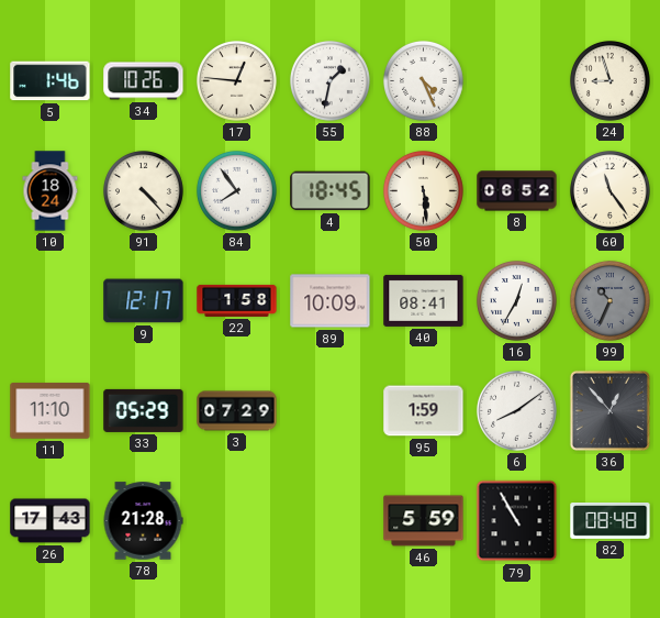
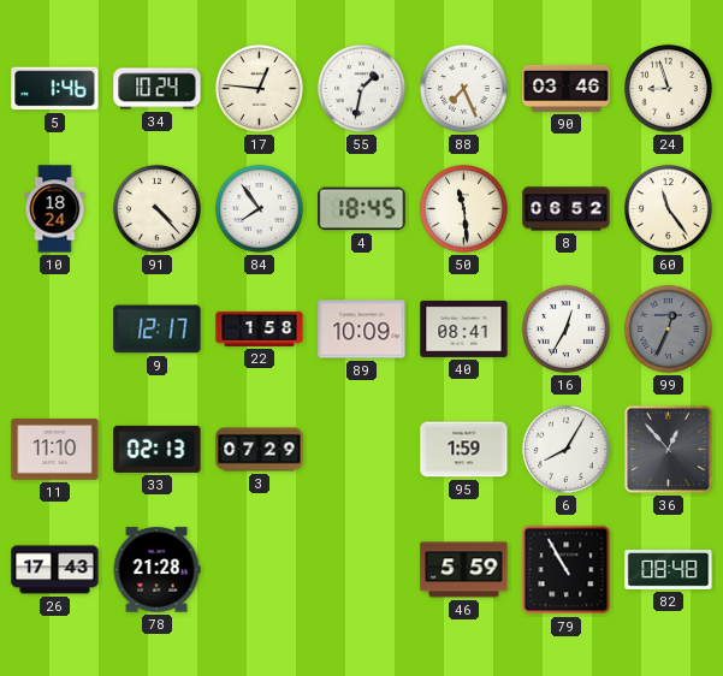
34: 10:26 -> 10:24
88: 4:26 -> 7:26
90: none -> 03:46
50: 5:29 -> 11:29
99: 10:34 -> 12:34
33: 05:29 -> 02:13
6: 8:09 -> 8:05
